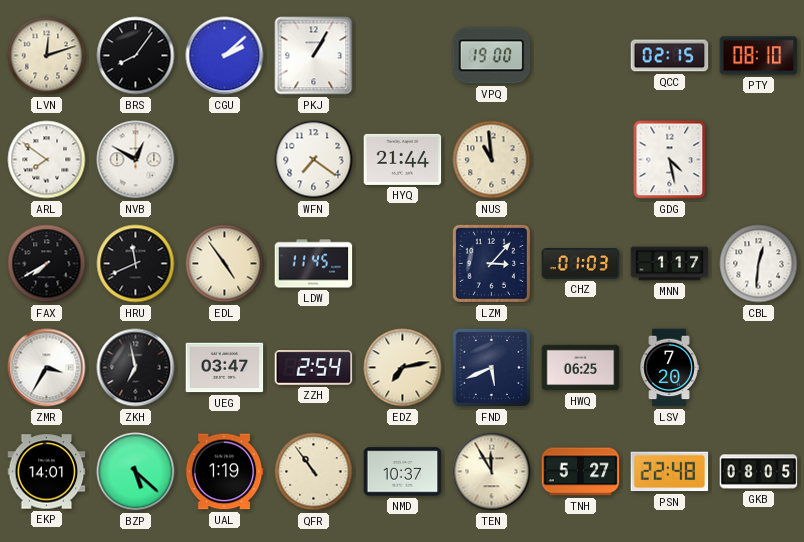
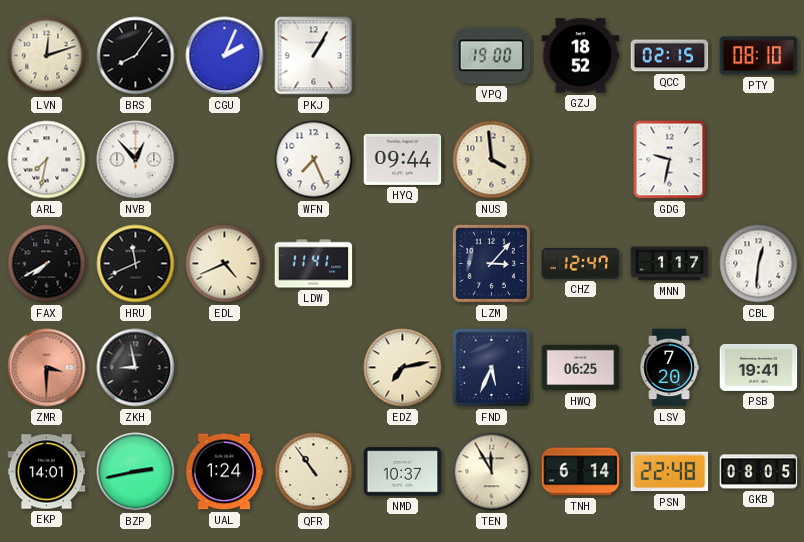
CGU: 2:08 -> 2:04
GZJ: none -> 18:52
ARL: 7:51 -> 7:32
NVB: 12:50 -> 12:53
WFN: 7:21 -> 7:26
HYQ: 21:44 -> 09:44
NUS: 10:59 -> 3:59
GDG: 4:28 -> 9:32
EDL: 4:54 -> 4:41
LDW: 11:45 -> 11:41
CHZ: 01:03 -> 12:47
ZMR: 3:35 -> 3:30
ZMR dial: white -> salmon
ZKH: 6:58 -> 8:58
UEG: 03:47 -> none
ZZH: 2:54 -> none
FND: 5:41 -> 5:34
PSB: none -> 19:41
BZP: 5:22 -> 2:43
UAL: 1:19 -> 1:24
TNH: 5:27 -> 6:14
